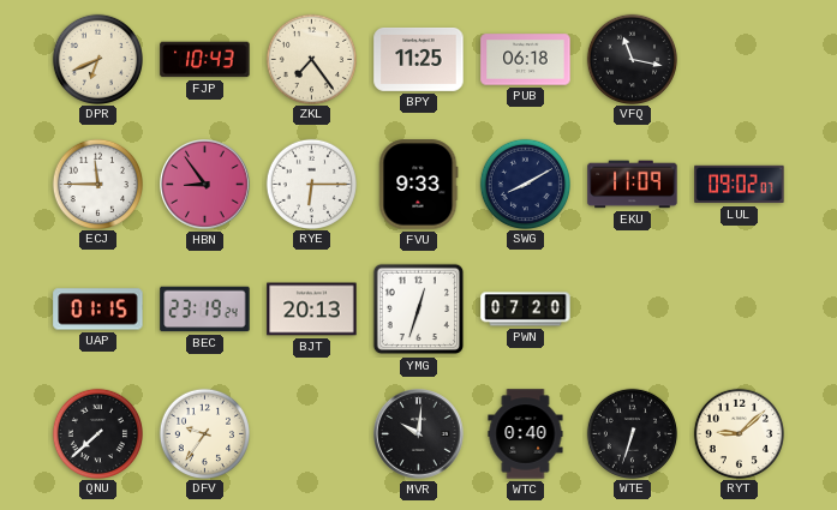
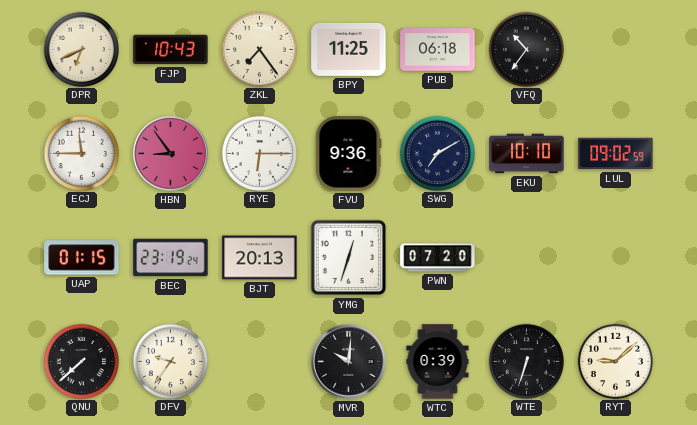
VFQ: 11:17 -> 10:36
FVU: 9:33 -> 9:36
SWG: 8:10 -> 7:10
EKU: 11:09 -> 10:10
LUL: 09:02:07 -> 09:02:59
WTC: 0:40 -> 0:39
